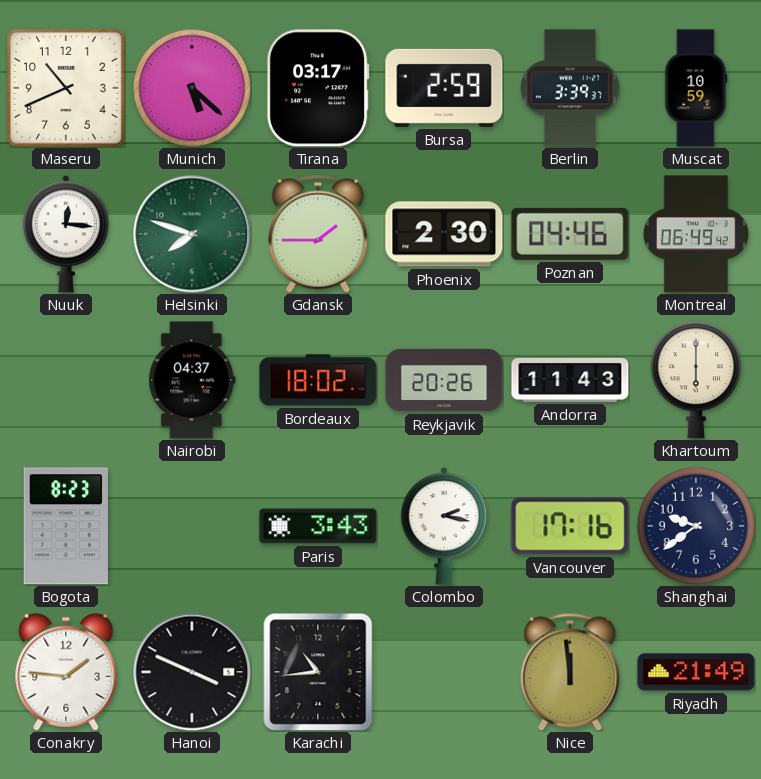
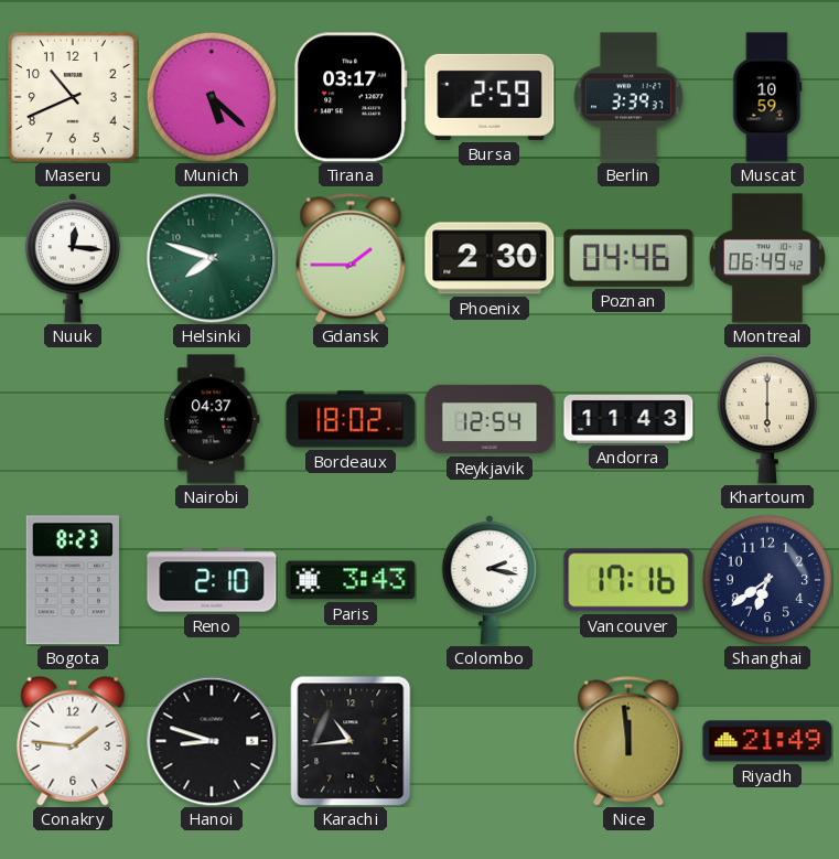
Reykjavik: 20:26 -> 12:54
Reno: none -> 2:10
Shanghai: 9:39 -> 6:39
Hanoi: 3:49 -> 8:48
